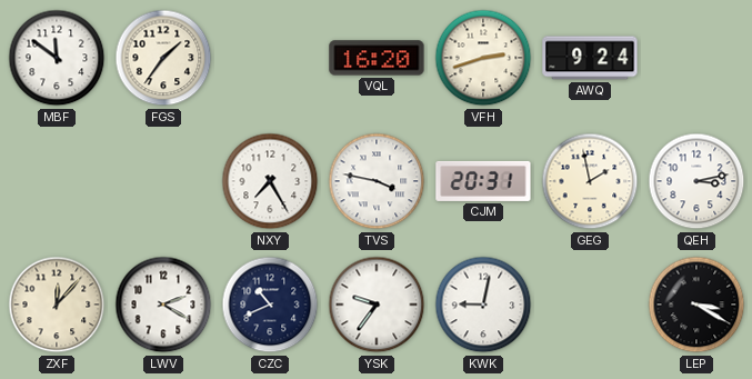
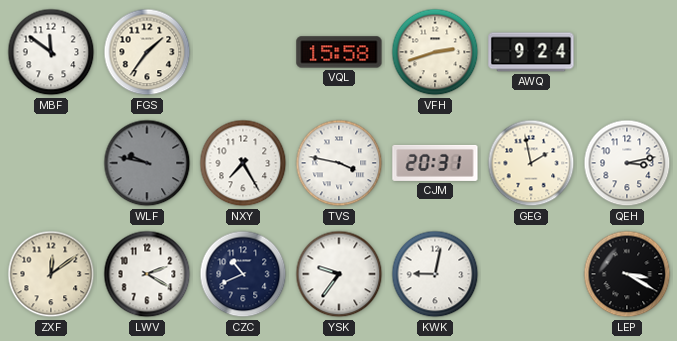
VQL: 16:20 -> 15:58
WLF: none -> 9:47
ZXF: 12:07 -> 12:09
